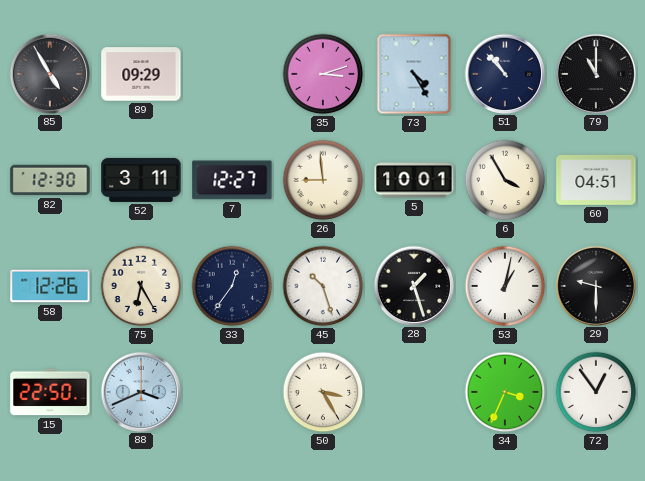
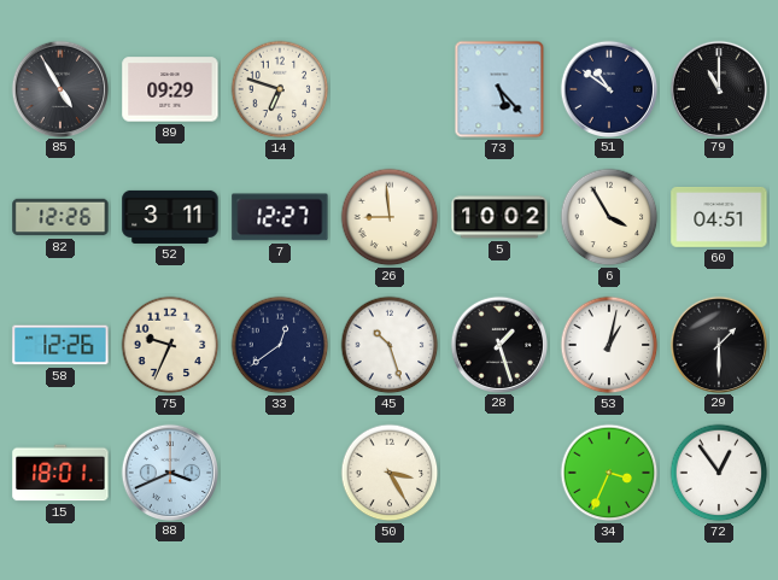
14: none -> 6:48
35: 3:12 -> none
73: 4:25 -> 5:23
51: 10:53 -> 10:51
82: 12:30 -> 12:26
5: 10:01 -> 10:02
75: 6:25 -> 9:34
33: 12:36 -> 12:39
29: 9:30 -> 1:30
15: 22:50 -> 18:01
